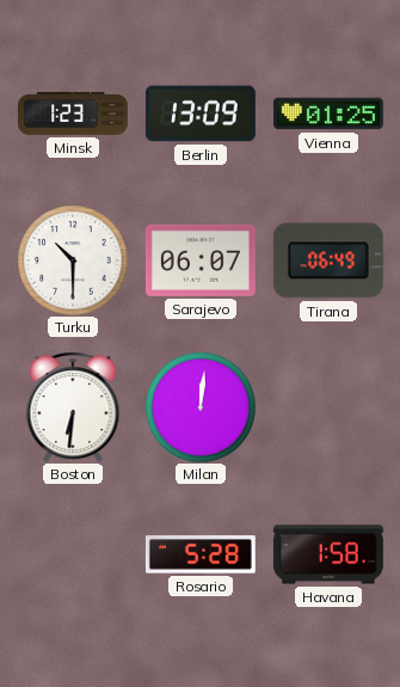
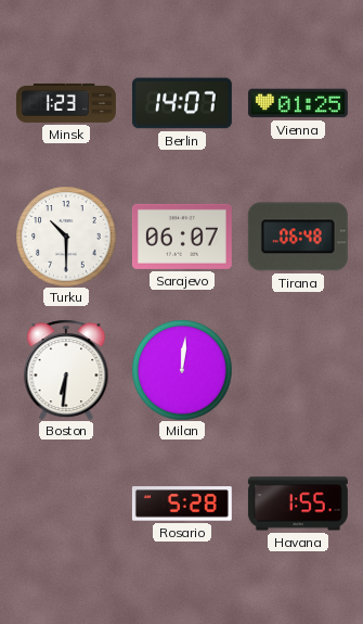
Berlin: 13:09 -> 14:07
Tirana: 06:49 -> 06:48
Havana: 1:58 -> 1:55
